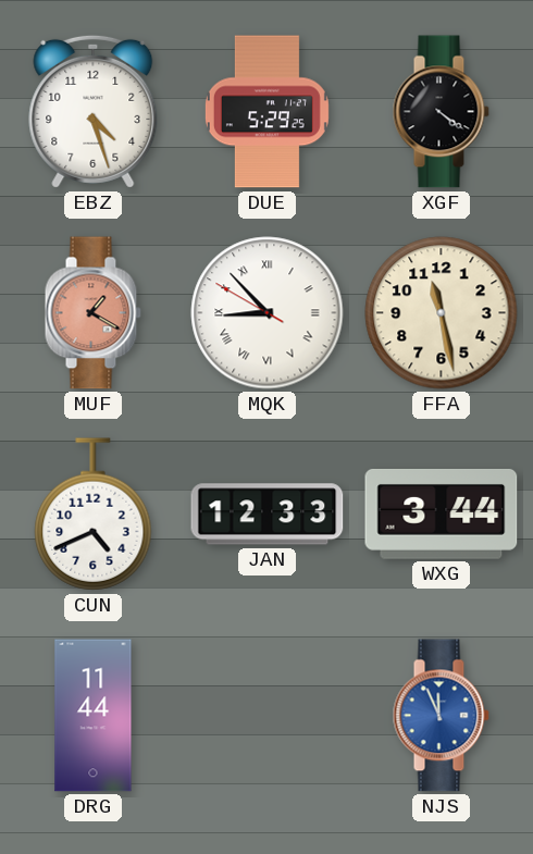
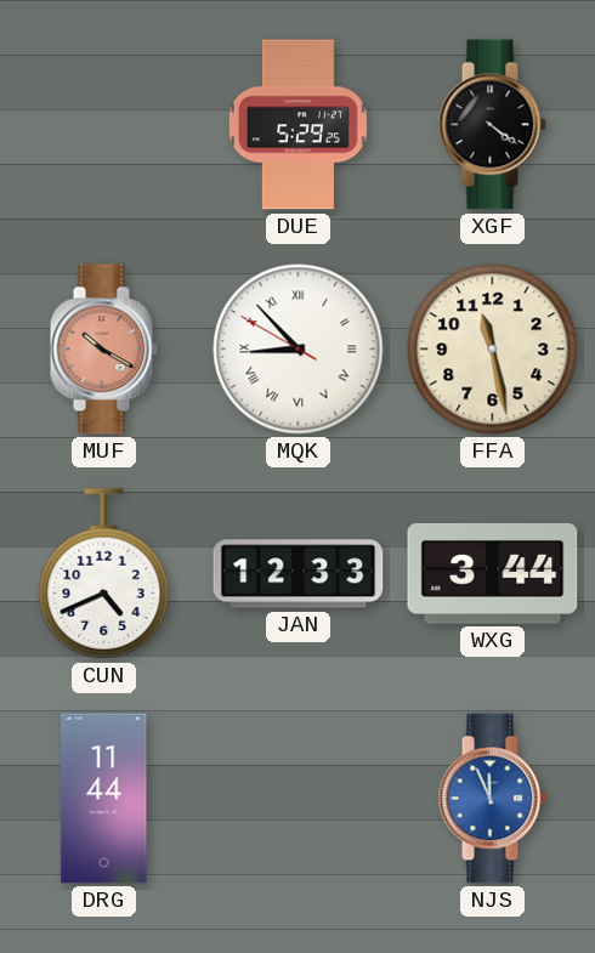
EBZ: 4:27 -> none
MUF: 1:20 -> 10:20
